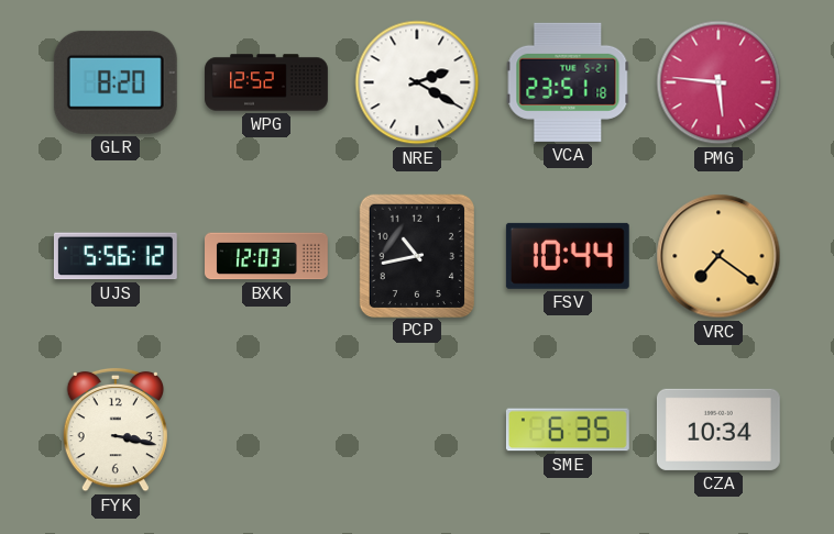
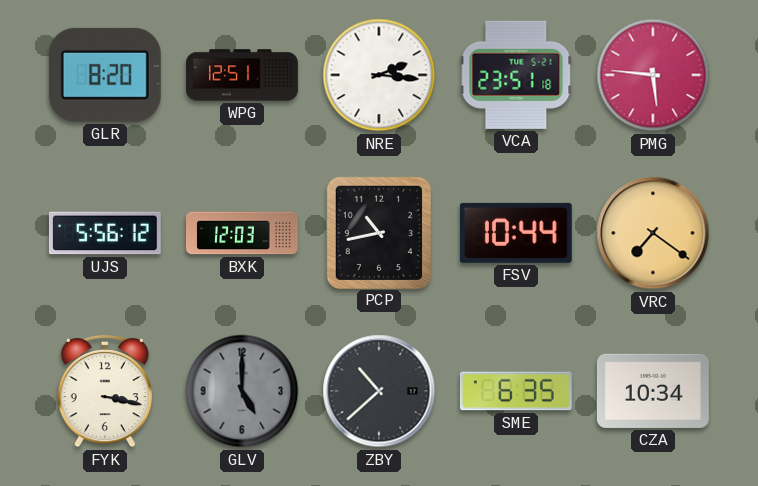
WPG: 12:52 -> 12:51
NRE: 2:20 -> 2:16
GLV: none -> 5:00
ZBY: none -> 10:38
